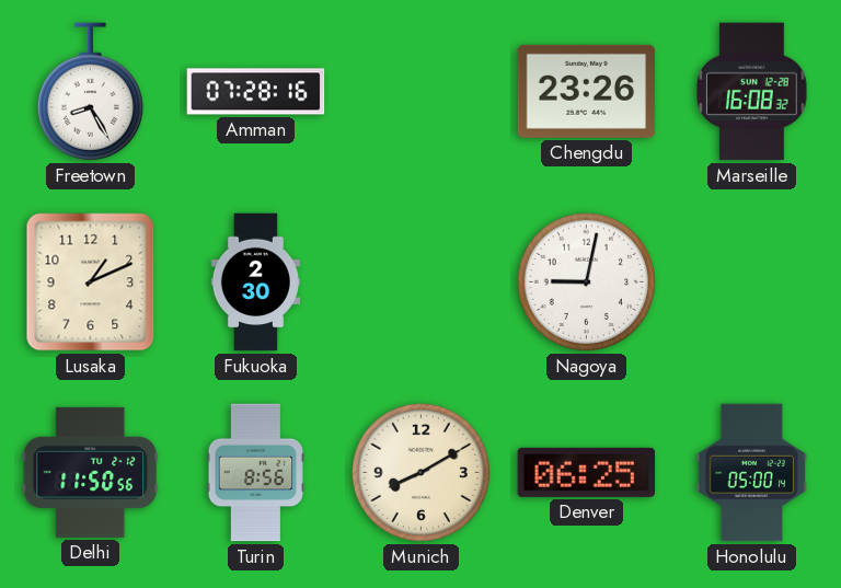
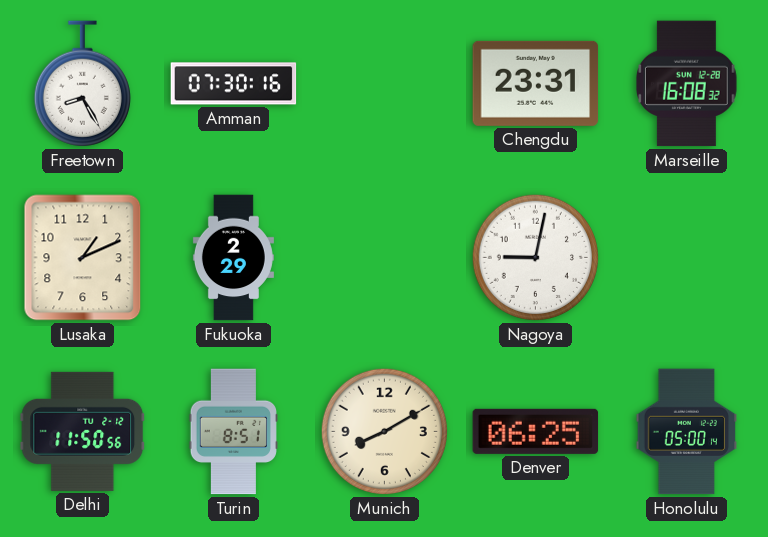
Amman: 07:28 -> 07:30
Chengdu: 23:26 -> 23:31
Fukuoka: 2:30 -> 2:29
Turin: 8:56 -> 8:51
